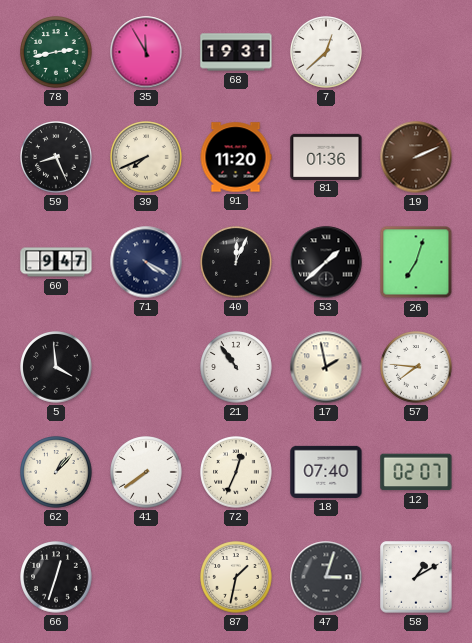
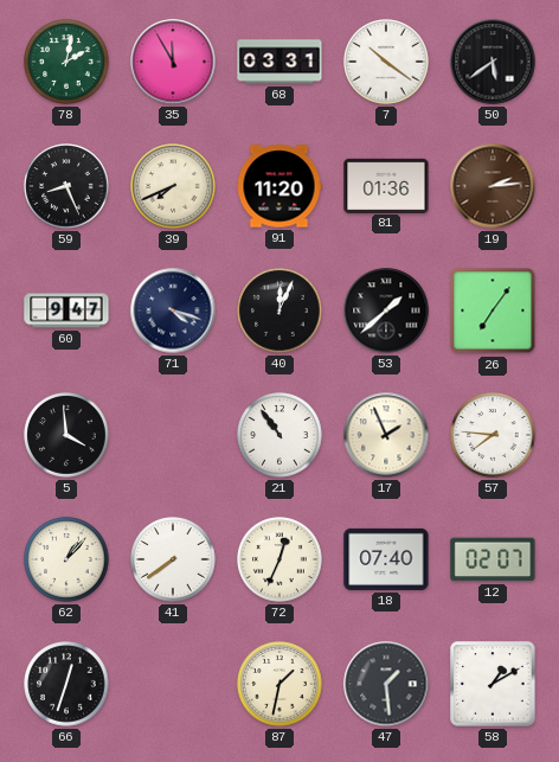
78: 2:43 -> 2:02
68: 19:31 -> 03:31
7: 12:38 -> 10:21
50: none -> 5:39
19: 2:11 -> 2:14
71: 4:20 -> 4:18
26: 7:03 -> 7:06
17: 1:58 -> 1:56
47: 3:03 -> 1:29
